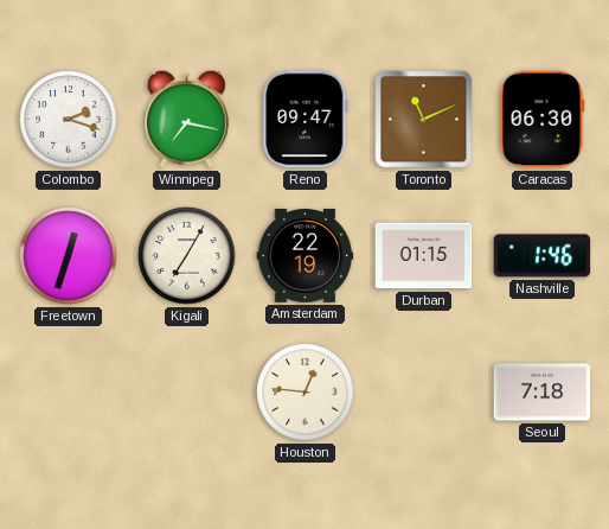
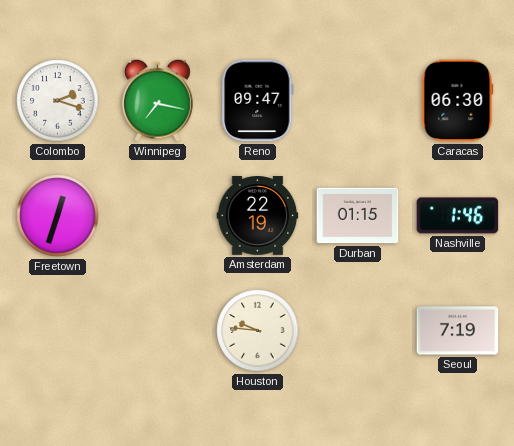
Toronto: 11:11 -> none
Kigali: 7:05 -> none
Houston: 12:46 -> 9:46
Seoul: 7:18 -> 7:19
